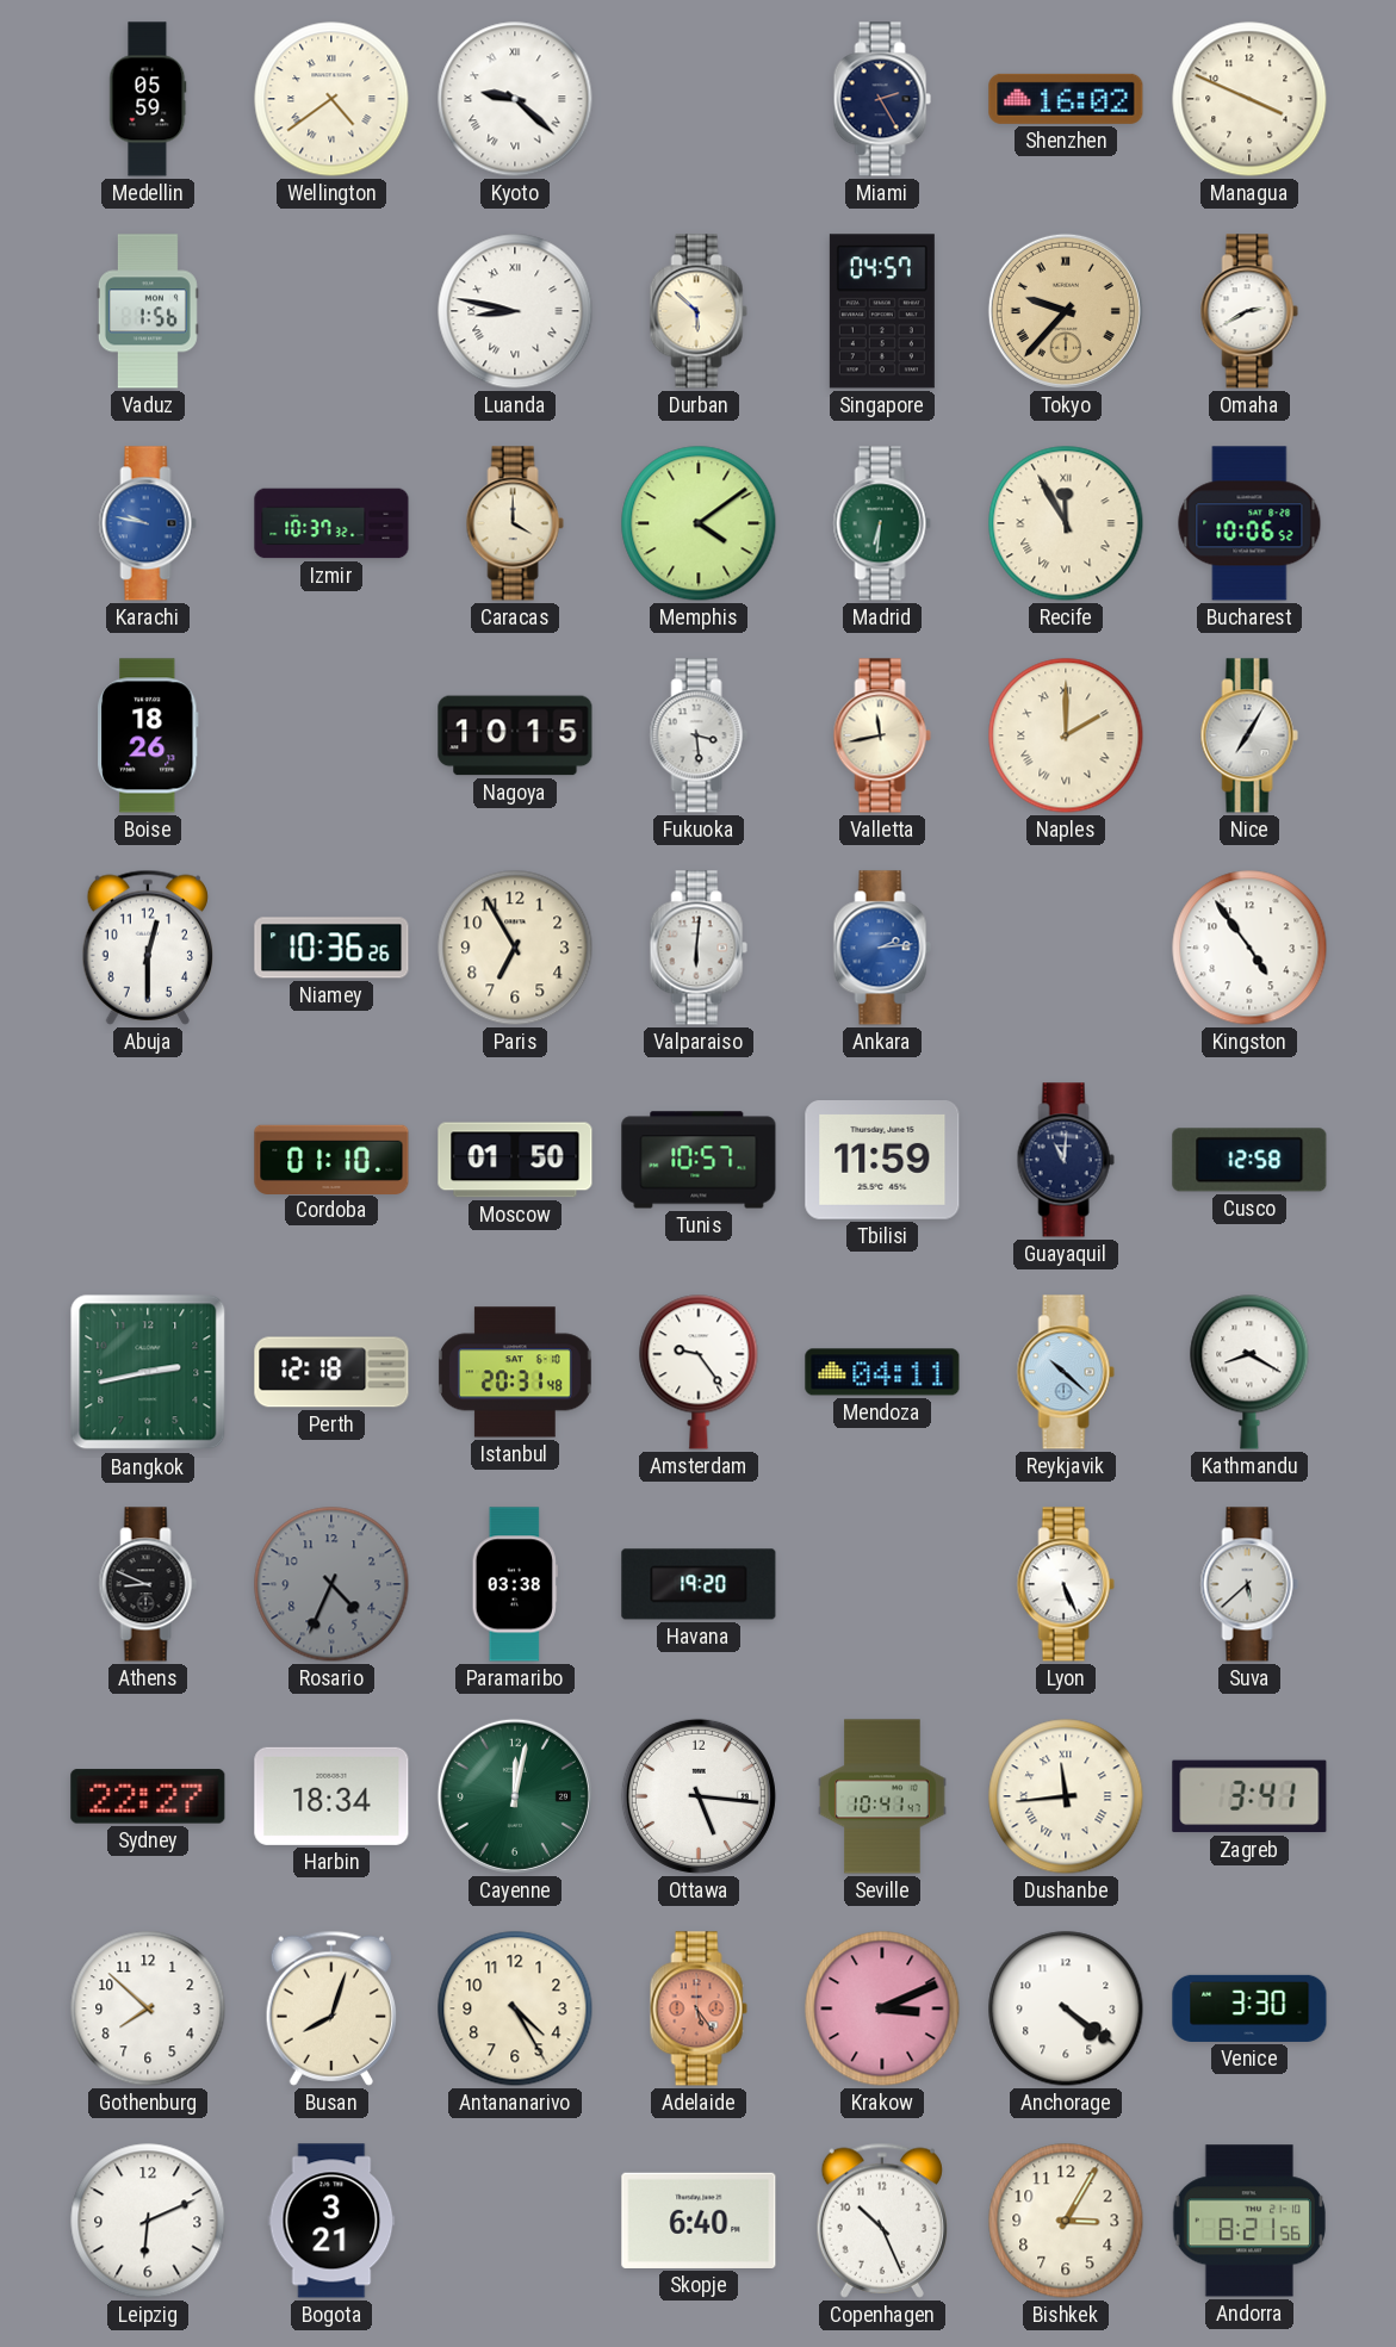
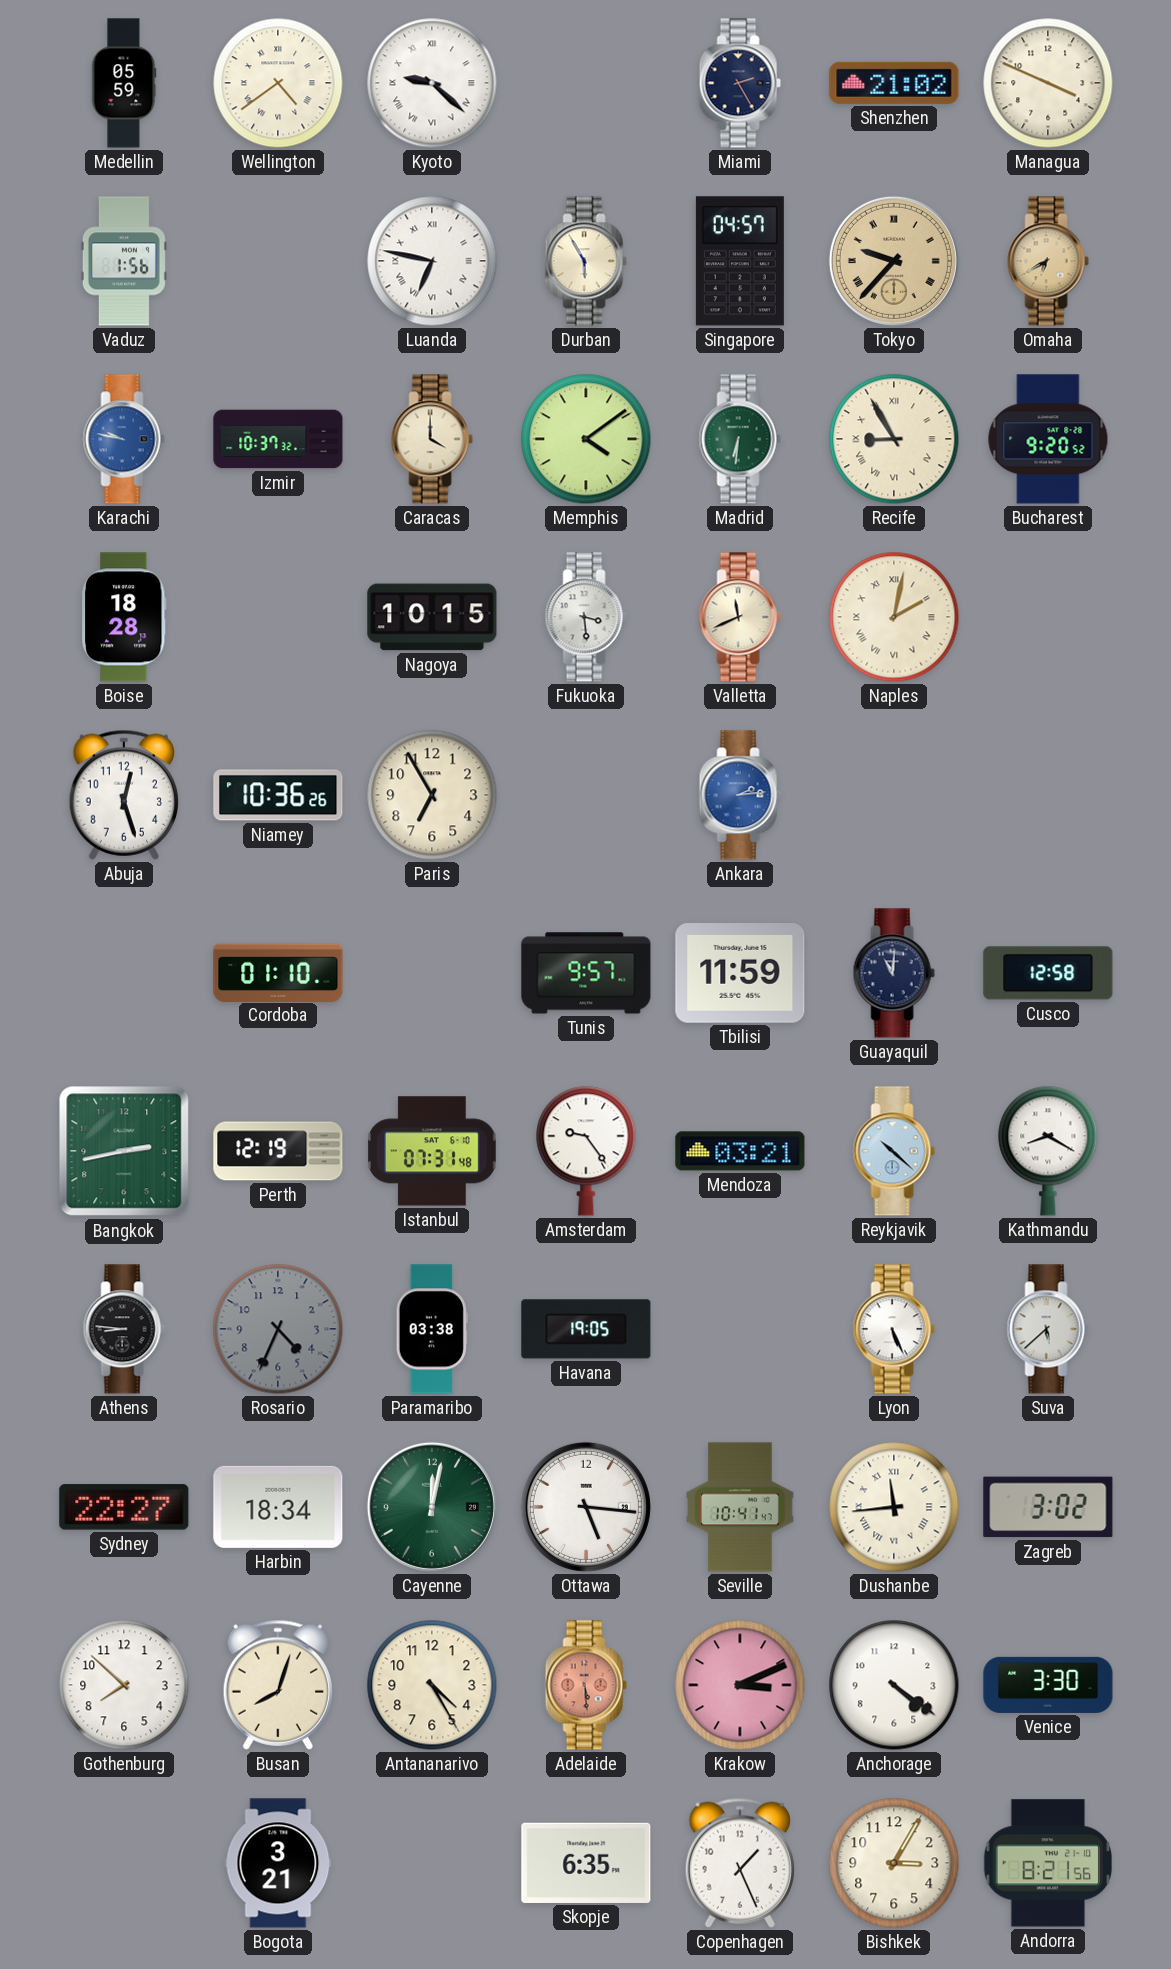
Shenzhen: 16:02 -> 21:02
Luanda: 8:47 -> 6:47
Durban: 5:52 -> 5:55
Omaha: 2:40 -> 6:40
Omaha dial: white -> champagne
Recife: 11:55 -> 8:55
Bucharest: 10:06 -> 9:20
Boise: 18:26 -> 18:28
Valletta: 11:43 -> 11:41
Naples: 2:00 -> 2:02
Nice: 7:05 -> none
Abuja: 12:30 -> 12:27
Valparaiso: 6:01 -> none
Kingston: 4:54 -> none
Moscow: 01:50 -> none
Tunis: 10:57 -> 9:57
Perth: 12:18 -> 12:19
Istanbul: 20:31 -> 07:31
Mendoza: 04:11 -> 03:21
Athens: 8:49 -> 8:46
Havana: 19:20 -> 19:05
Zagreb: 3:41 -> 3:02
Adelaide: 5:24 -> 5:29
Leipzig: 6:11 -> none
Skopje: 6:40 -> 6:35
Copenhagen: 10:26 -> 1:26
